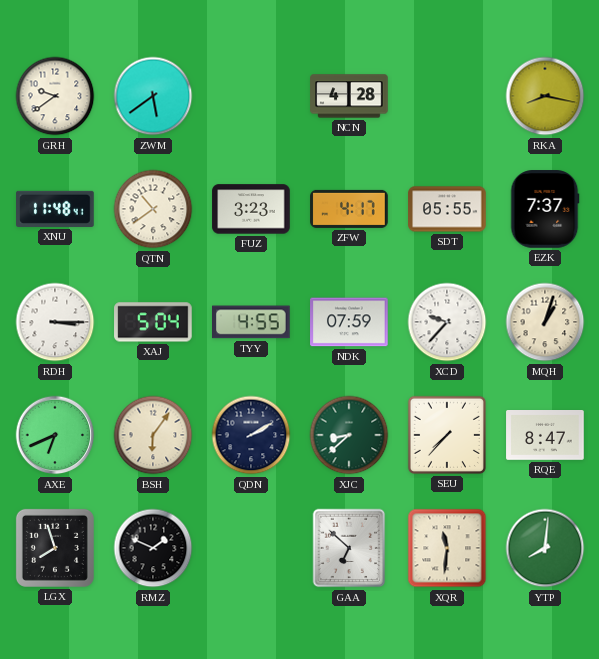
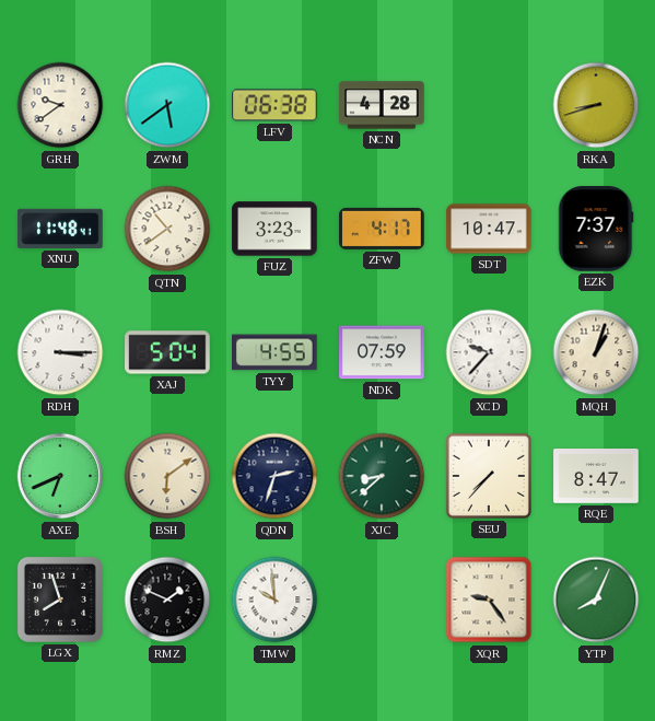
LFV: none -> 06:38
RKA: 8:17 -> 8:42
SDT: 05:55 -> 10:47
BSH: 6:06 -> 6:09
QDN: 2:10 -> 2:33
TMW: none -> 9:59
GAA: 6:52 -> none
XQR: 11:31 -> 9:24
YTP: 8:01 -> 8:04
